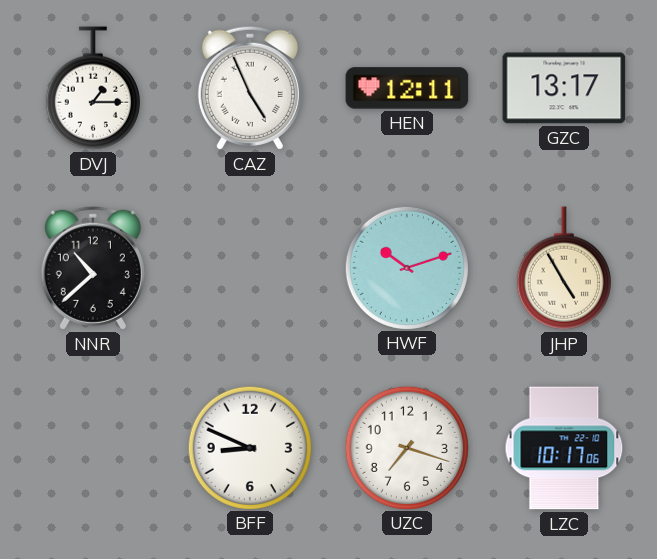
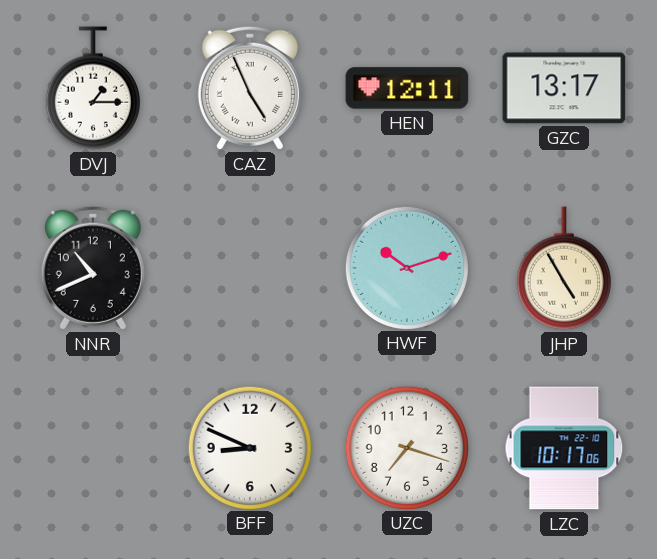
NNR: 10:38 -> 10:41
